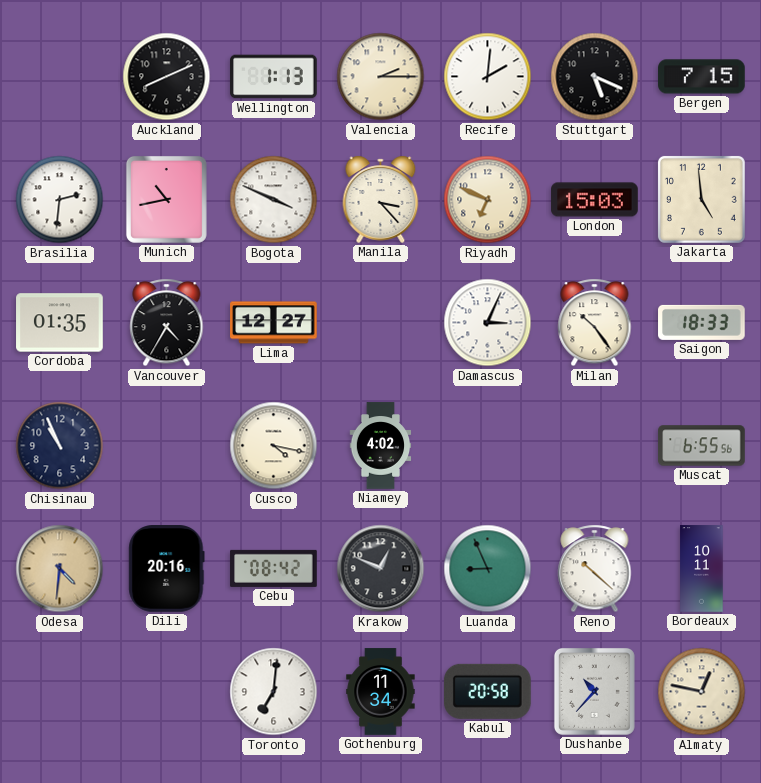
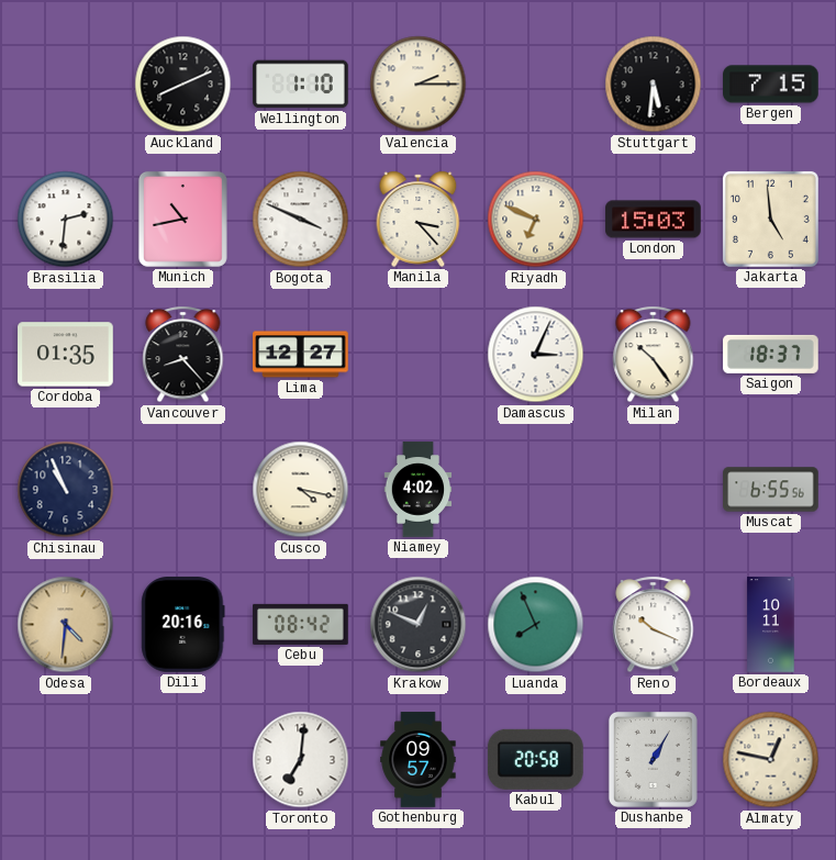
Wellington: 1:13 -> 1:10
Recife: 2:01 -> none
Stuttgart: 5:19 -> 5:31
Vancouver: 4:35 -> 8:23
Saigon: 18:33 -> 18:37
Luanda: 8:56 -> 7:56
Reno: 10:22 -> 10:19
Gothenburg: 11:34 -> 09:57
Dushanbe: 10:37 -> 1:05
